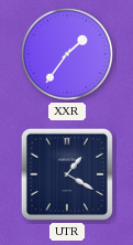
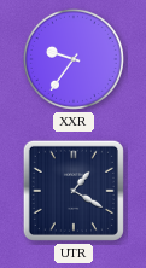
XXR: 1:36 -> 9:36
